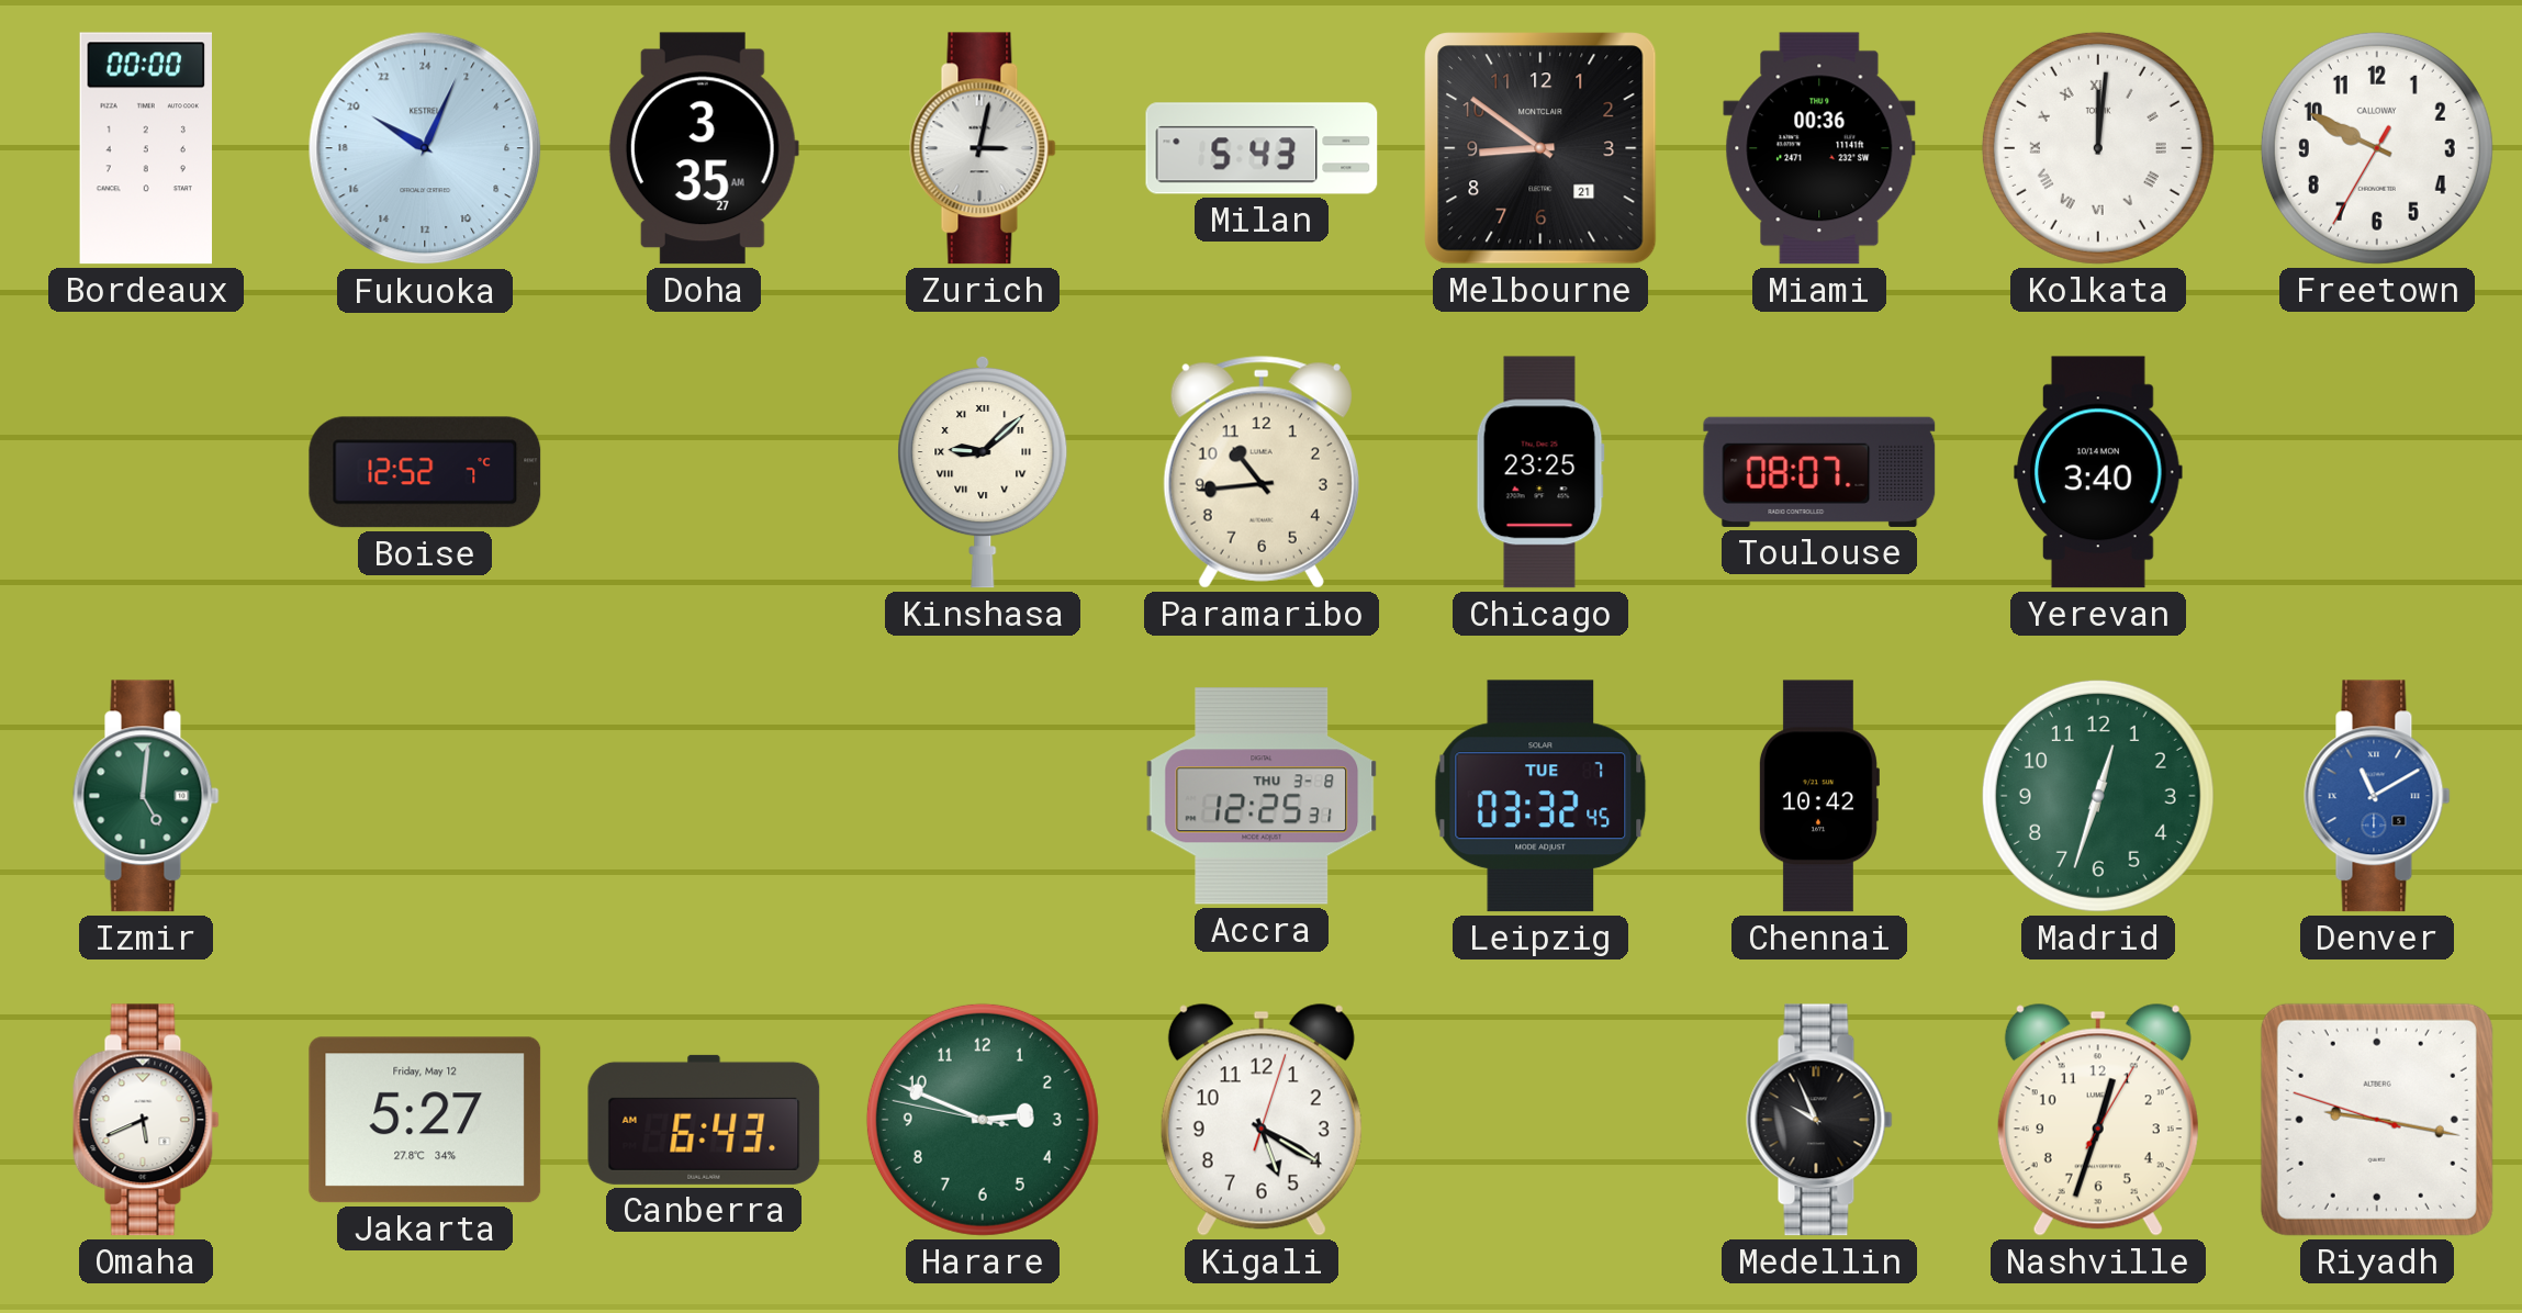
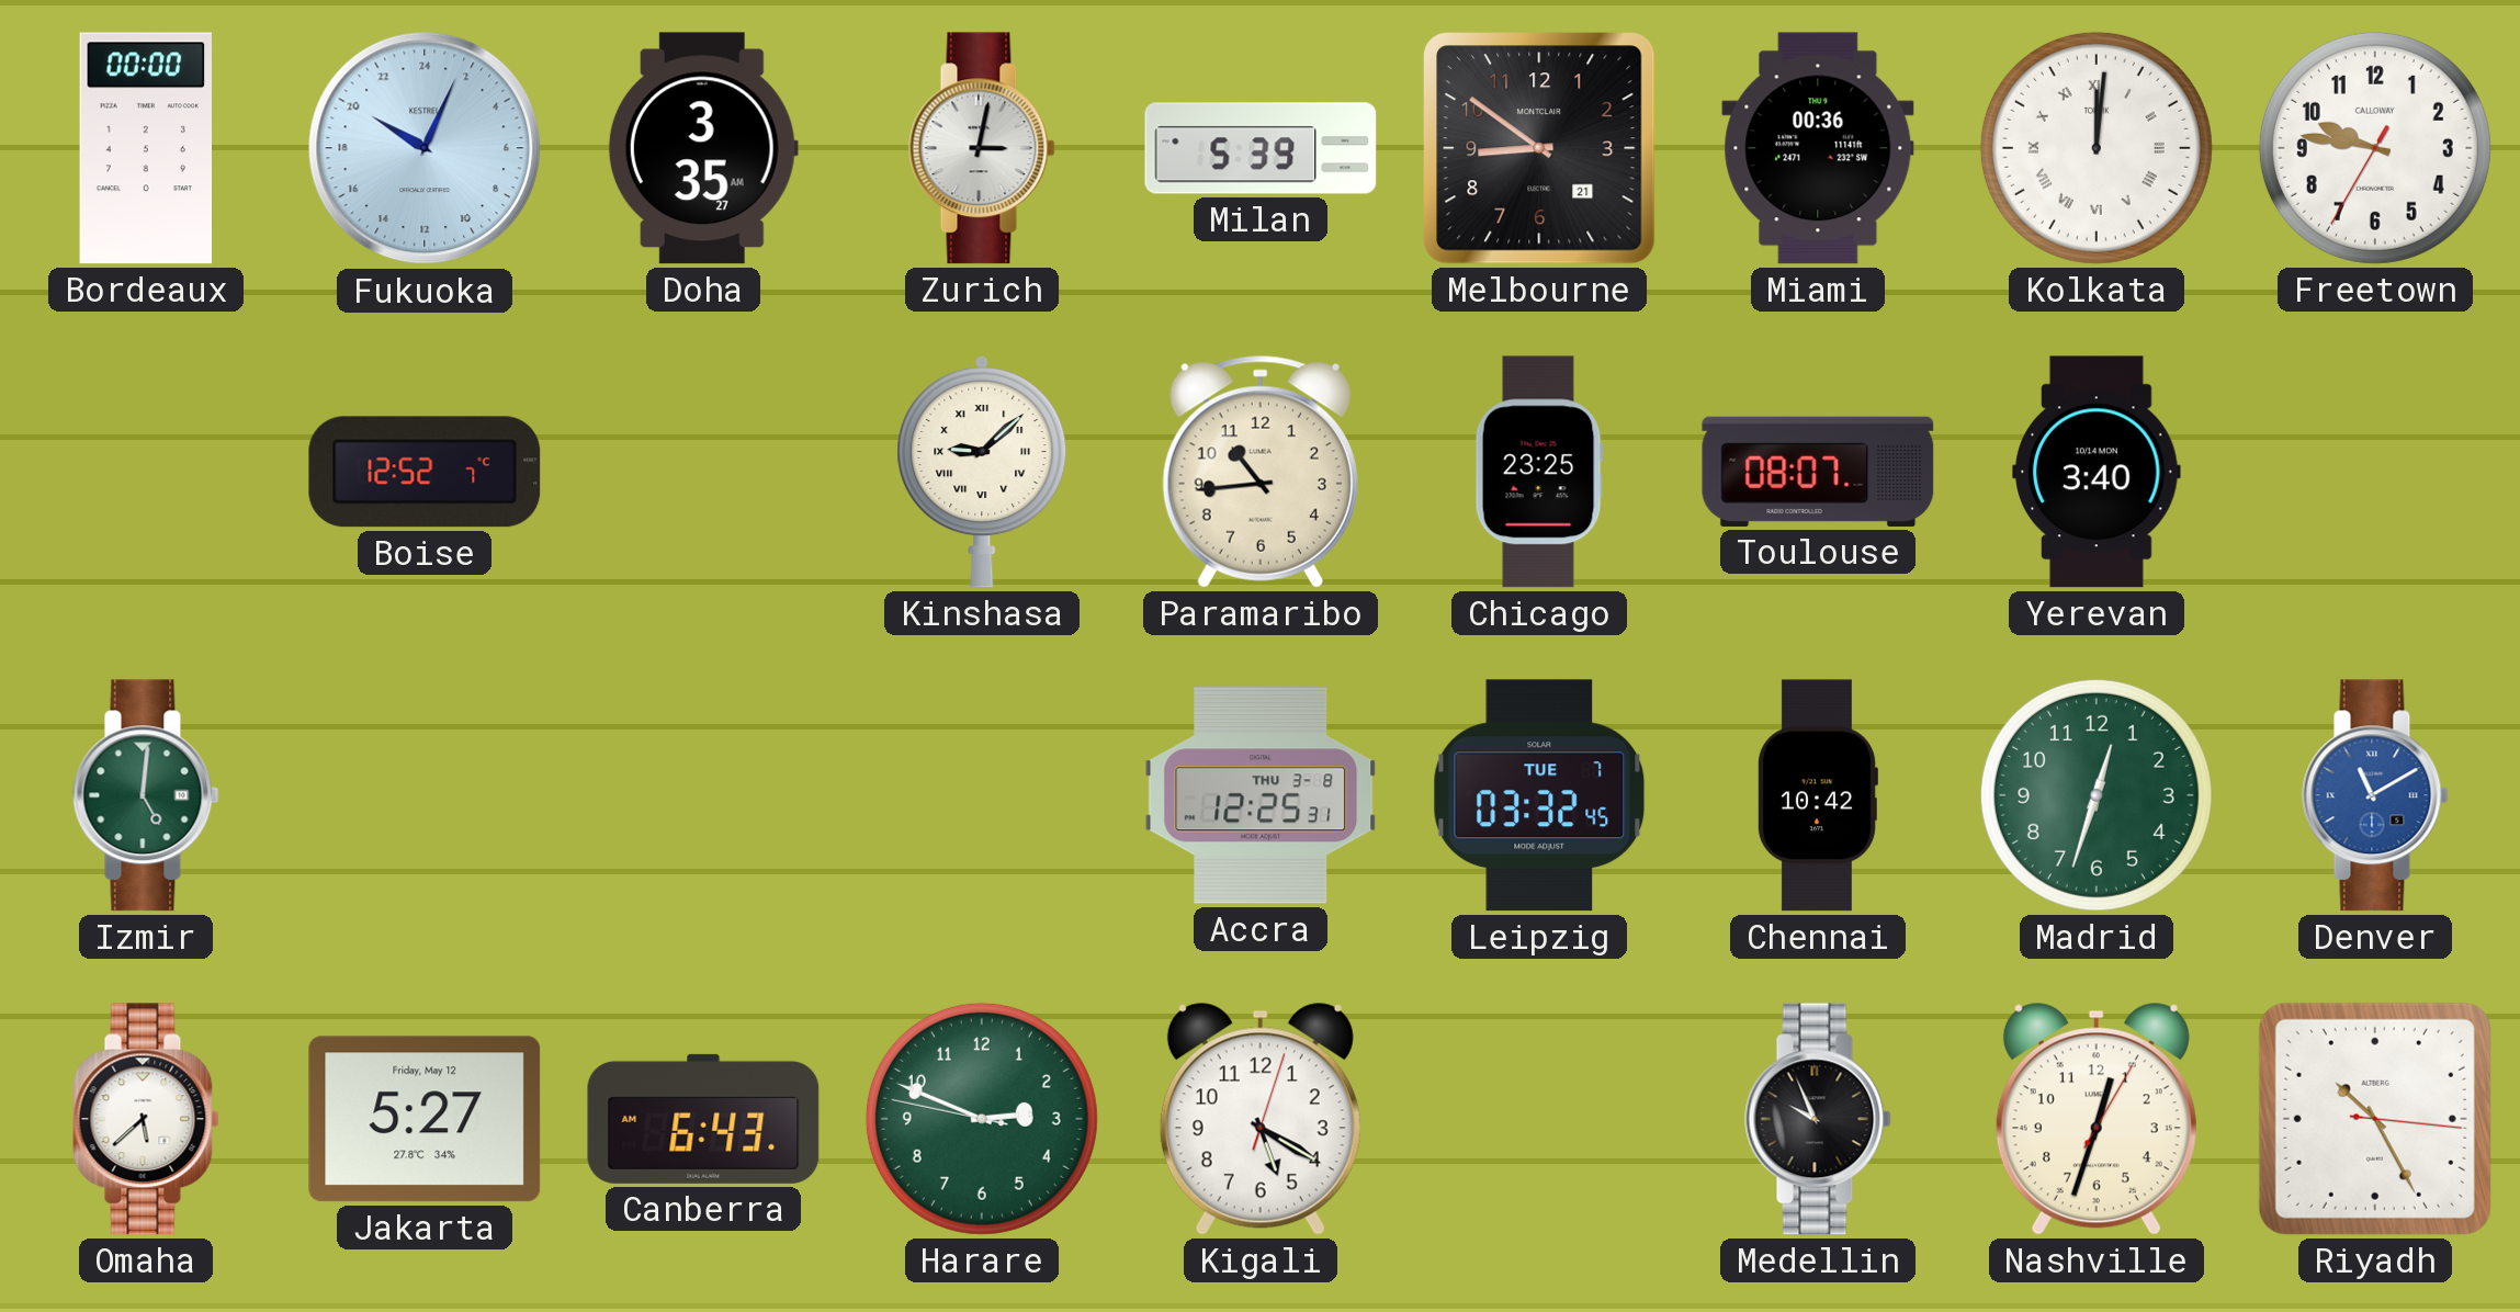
Milan: 5:43 -> 5:39
Freetown: 9:49 -> 9:46
Omaha: 5:41 -> 5:38
Riyadh: 9:16 -> 10:25
